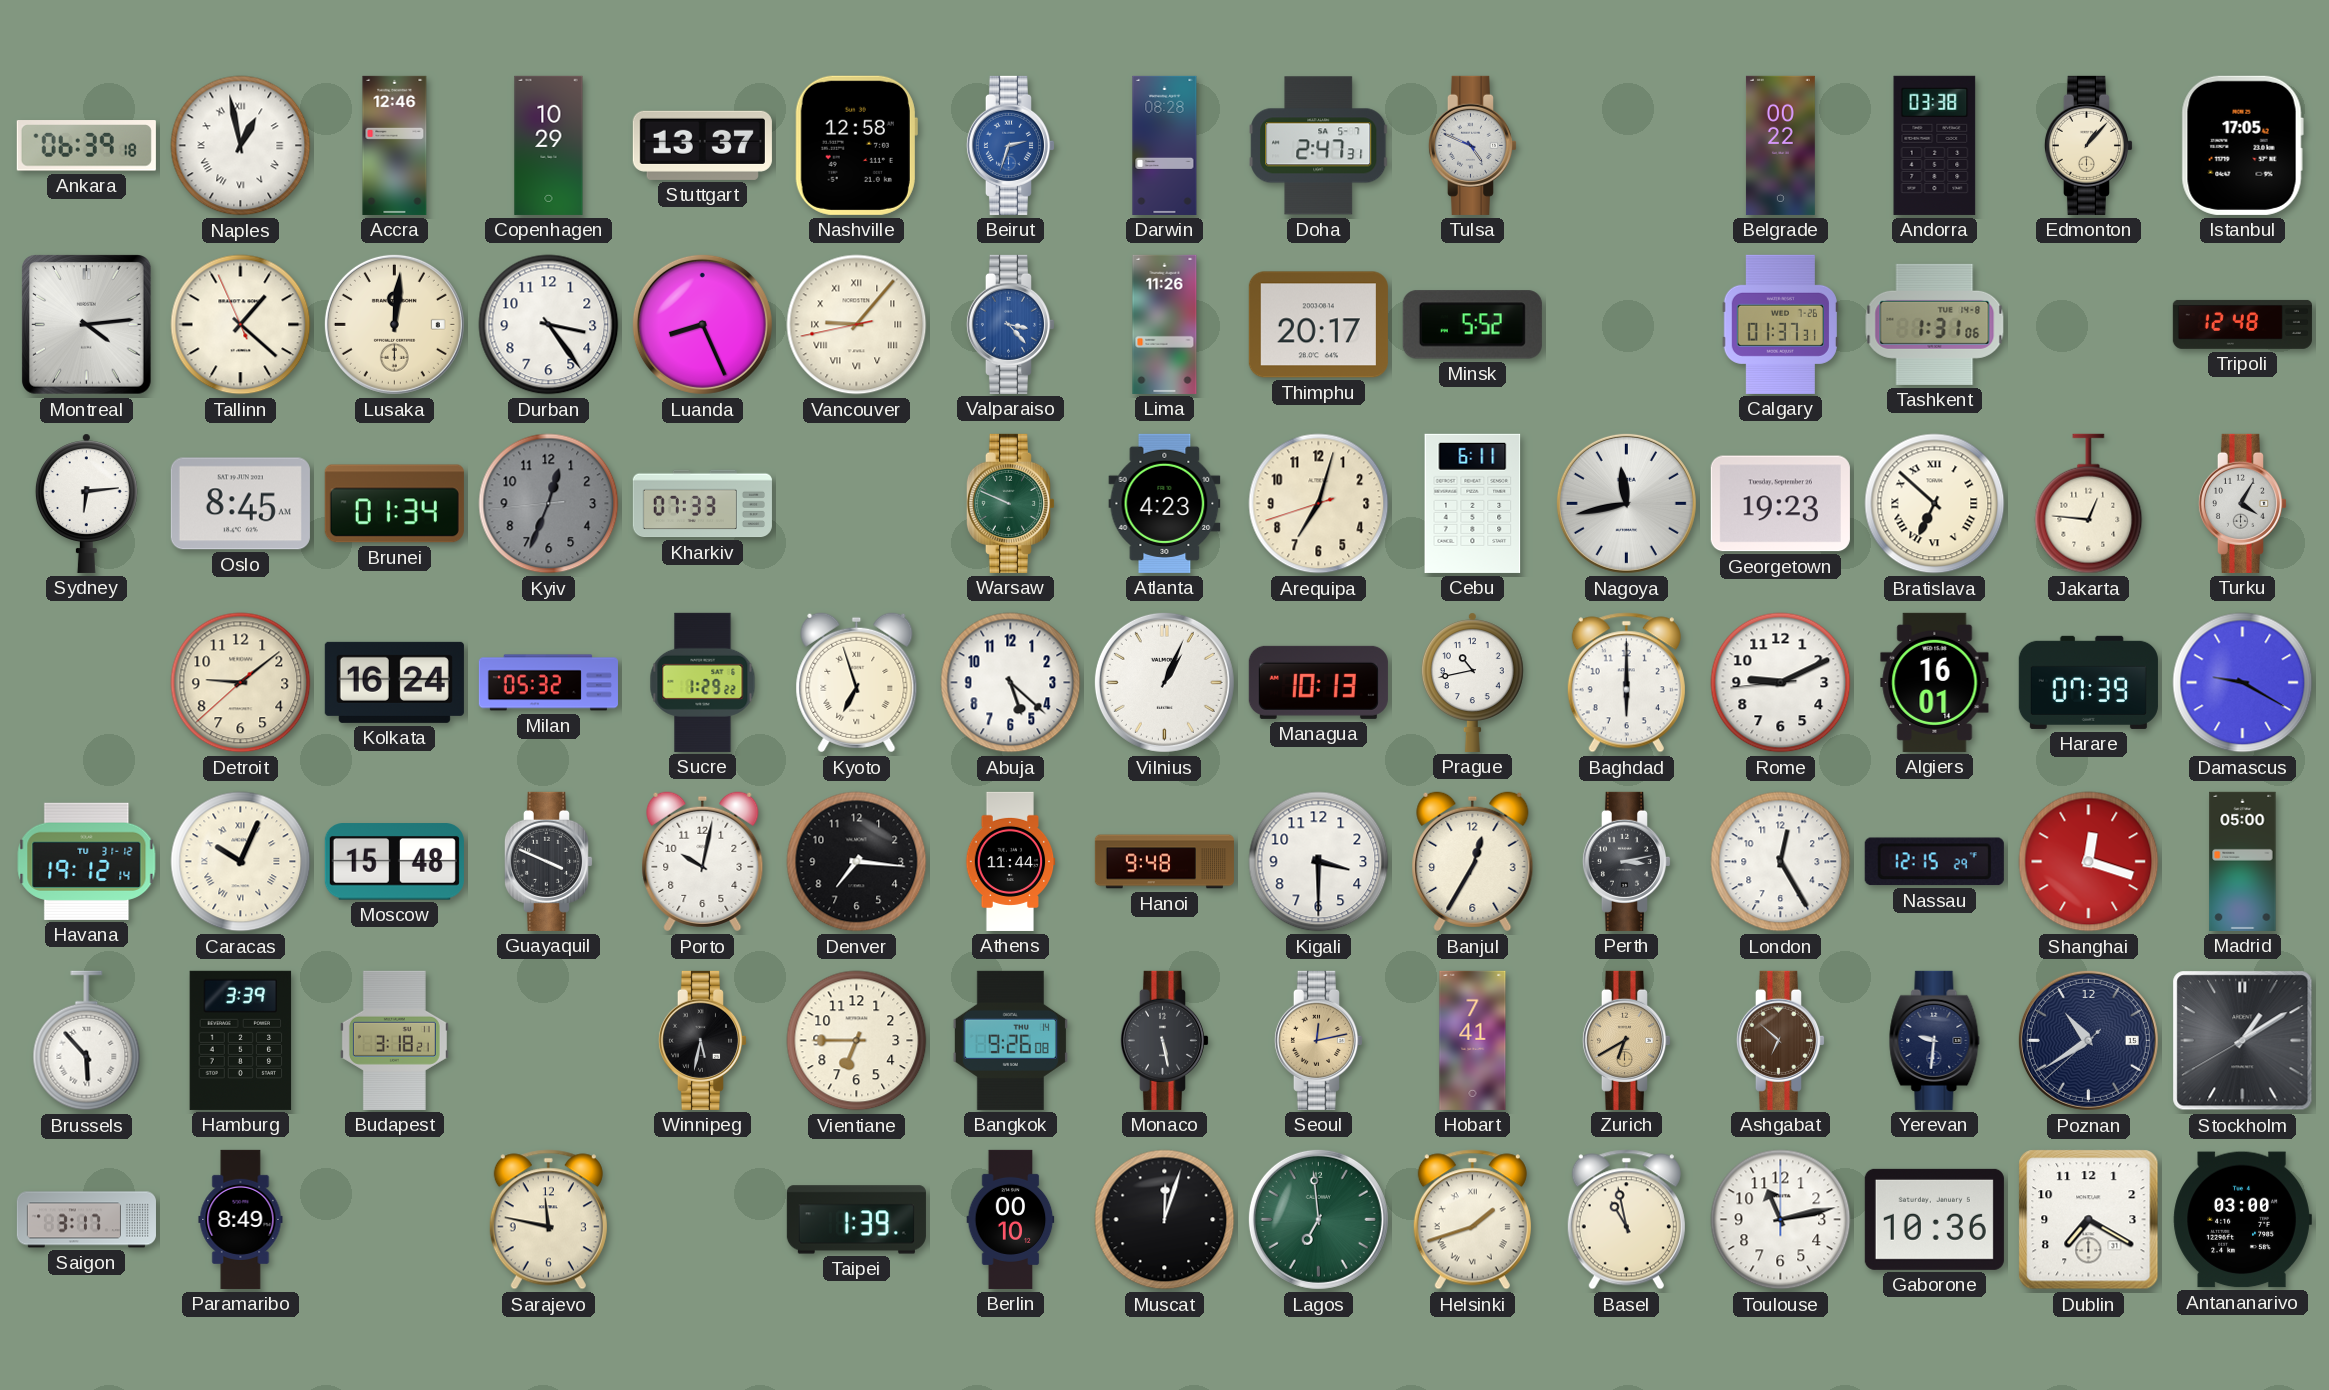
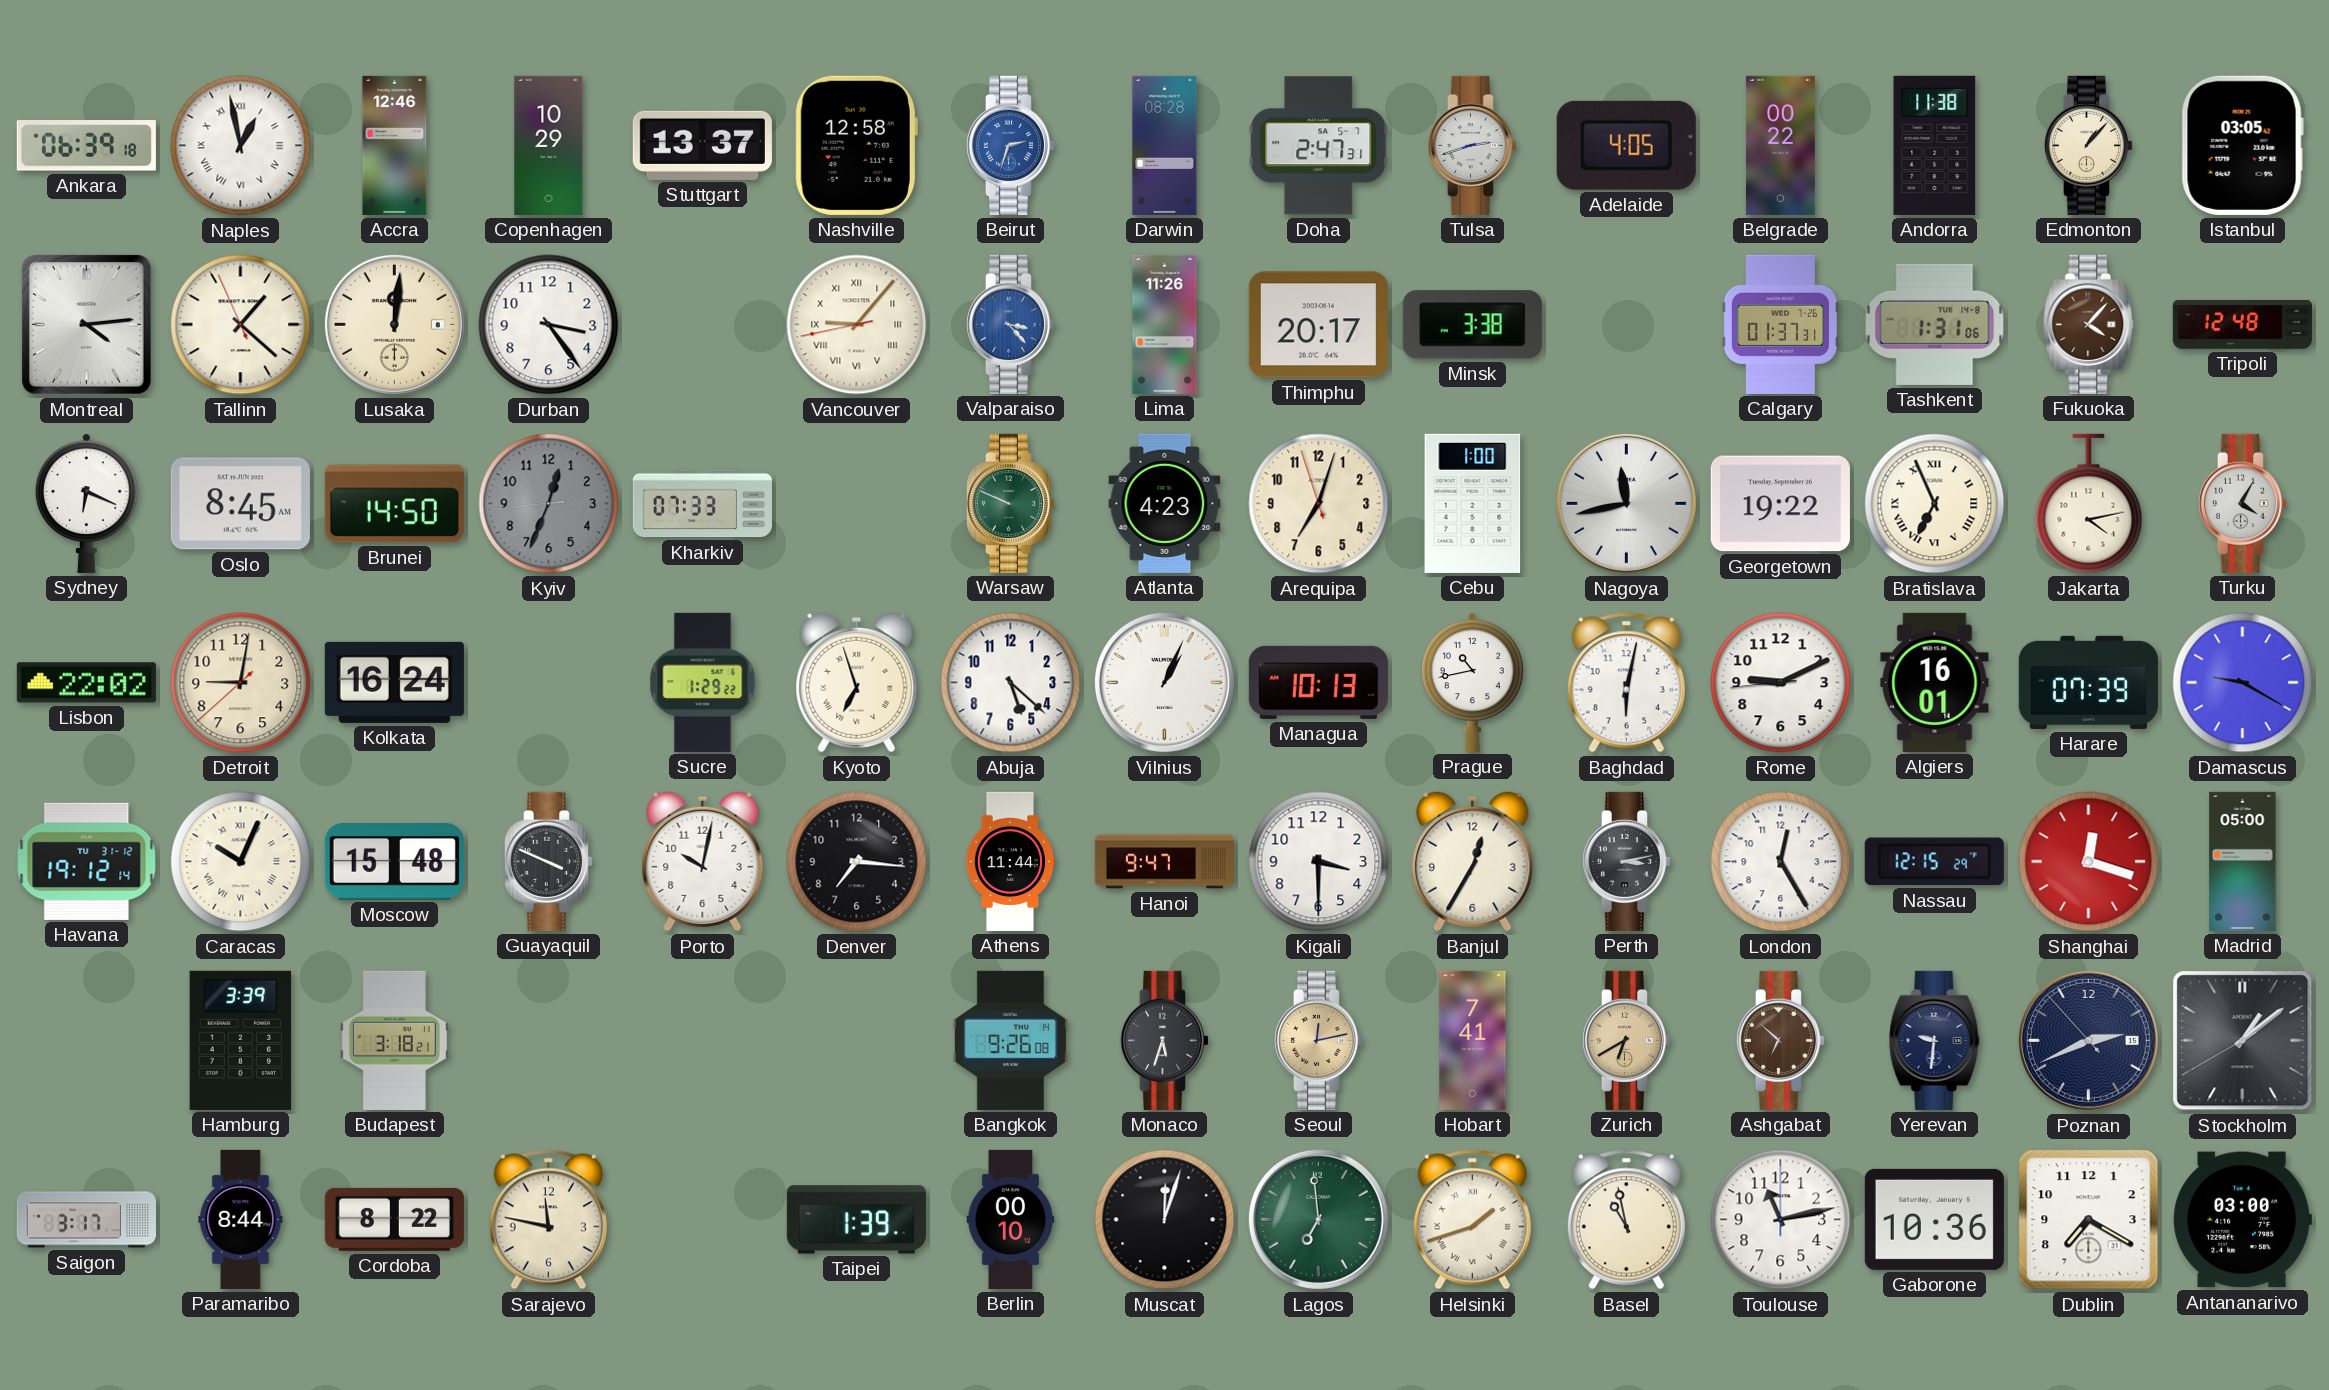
Tulsa: 4:49 -> 2:42
Adelaide: none -> 4:05
Andorra: 03:38 -> 11:38
Istanbul: 17:05 -> 03:05
Luanda: 8:26 -> none
Minsk: 5:52 -> 3:38
Fukuoka: none -> 4:07
Sydney: 6:14 -> 6:19
Brunei: 01:34 -> 14:50
Arequipa: 7:02:42 -> 7:02:57
Cebu: 6:11 -> 1:00
Georgetown: 19:23 -> 19:22
Bratislava: 6:52 -> 6:56
Jakarta: 12:46 -> 4:13
Lisbon: none -> 22:02
Detroit: 9:08 -> 9:01
Milan: 05:32 -> none
Baghdad: 6:00 -> 6:02
Hanoi: 9:48 -> 9:47
Brussels: 5:53 -> none
Winnipeg: 5:32 -> none
Vientiane: 6:45 -> none
Monaco: 5:28 -> 5:33
Poznan: 10:39 -> 2:40
Stockholm: 1:09 -> 1:08
Paramaribo: 8:49 -> 8:44
Cordoba: none -> 8:22
